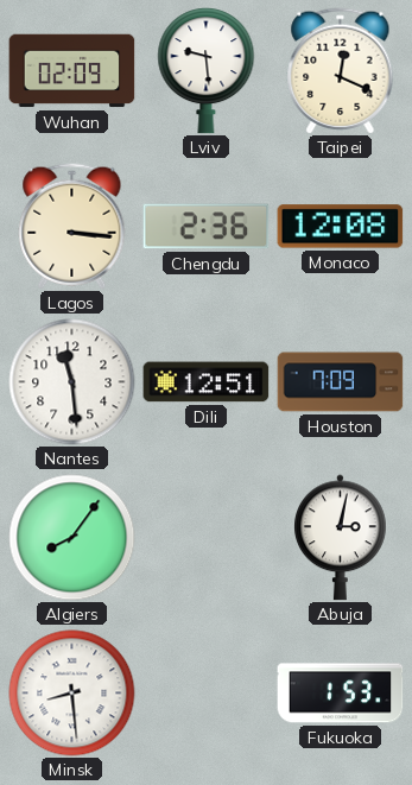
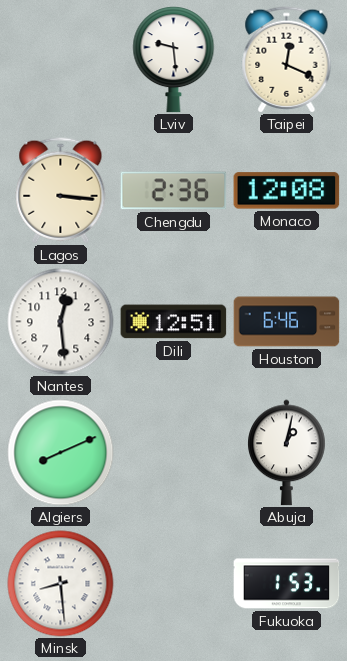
Wuhan: 02:09 -> none
Nantes: 11:29 -> 12:29
Houston: 7:09 -> 6:46
Algiers: 8:06 -> 8:11
Abuja: 3:02 -> 1:02
